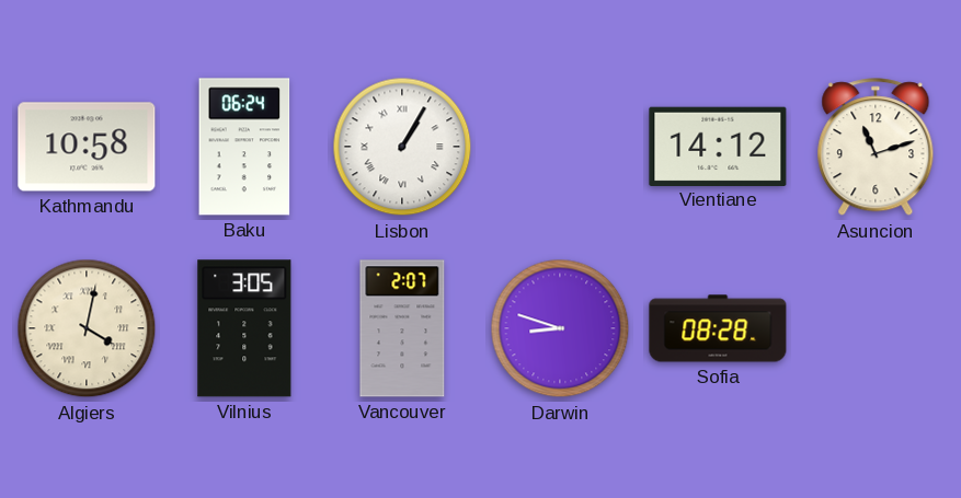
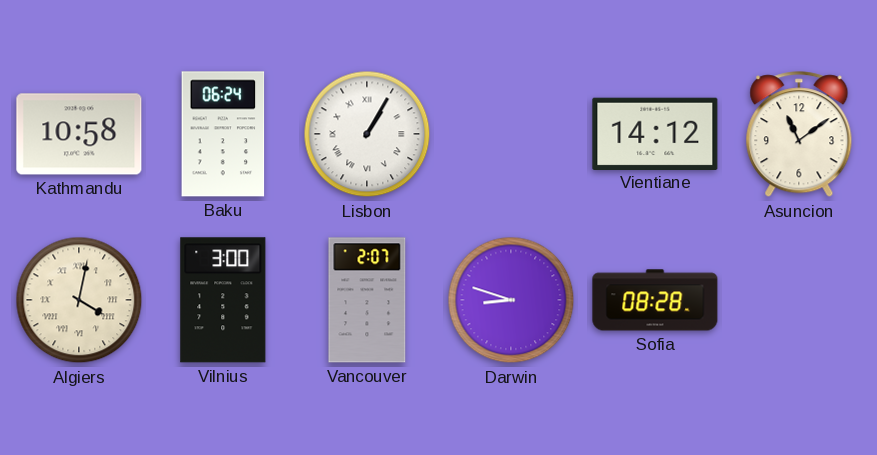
Asuncion: 11:12 -> 11:09
Vilnius: 3:05 -> 3:00
